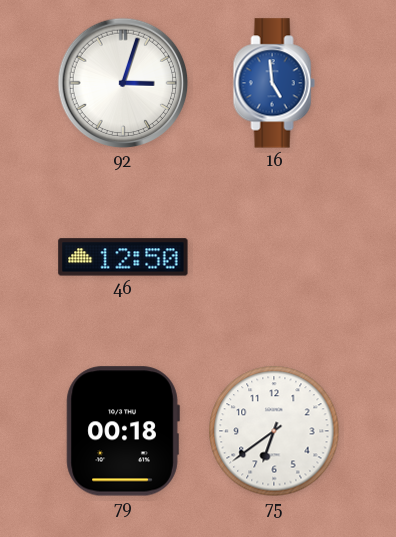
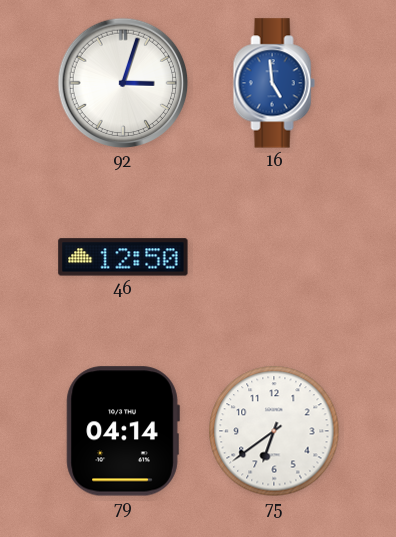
79: 00:18 -> 04:14
